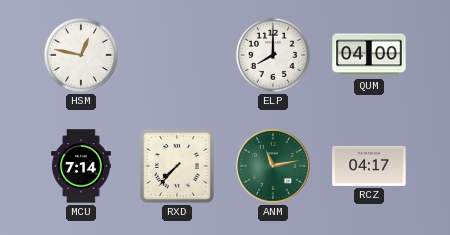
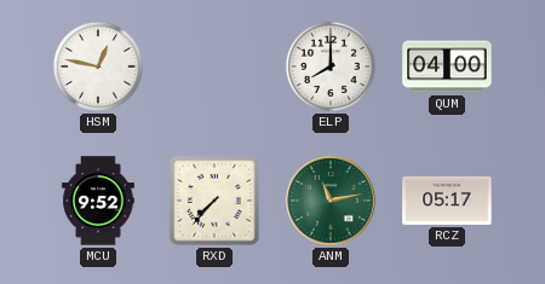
MCU: 7:14 -> 9:52
RCZ: 04:17 -> 05:17
